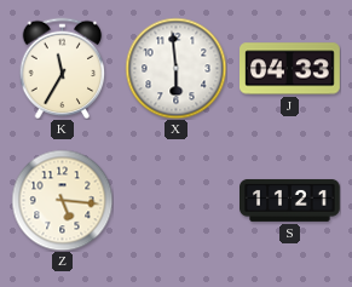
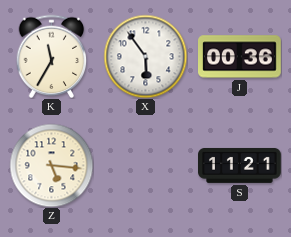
X: 5:59 -> 5:54
J: 04:33 -> 00:36
